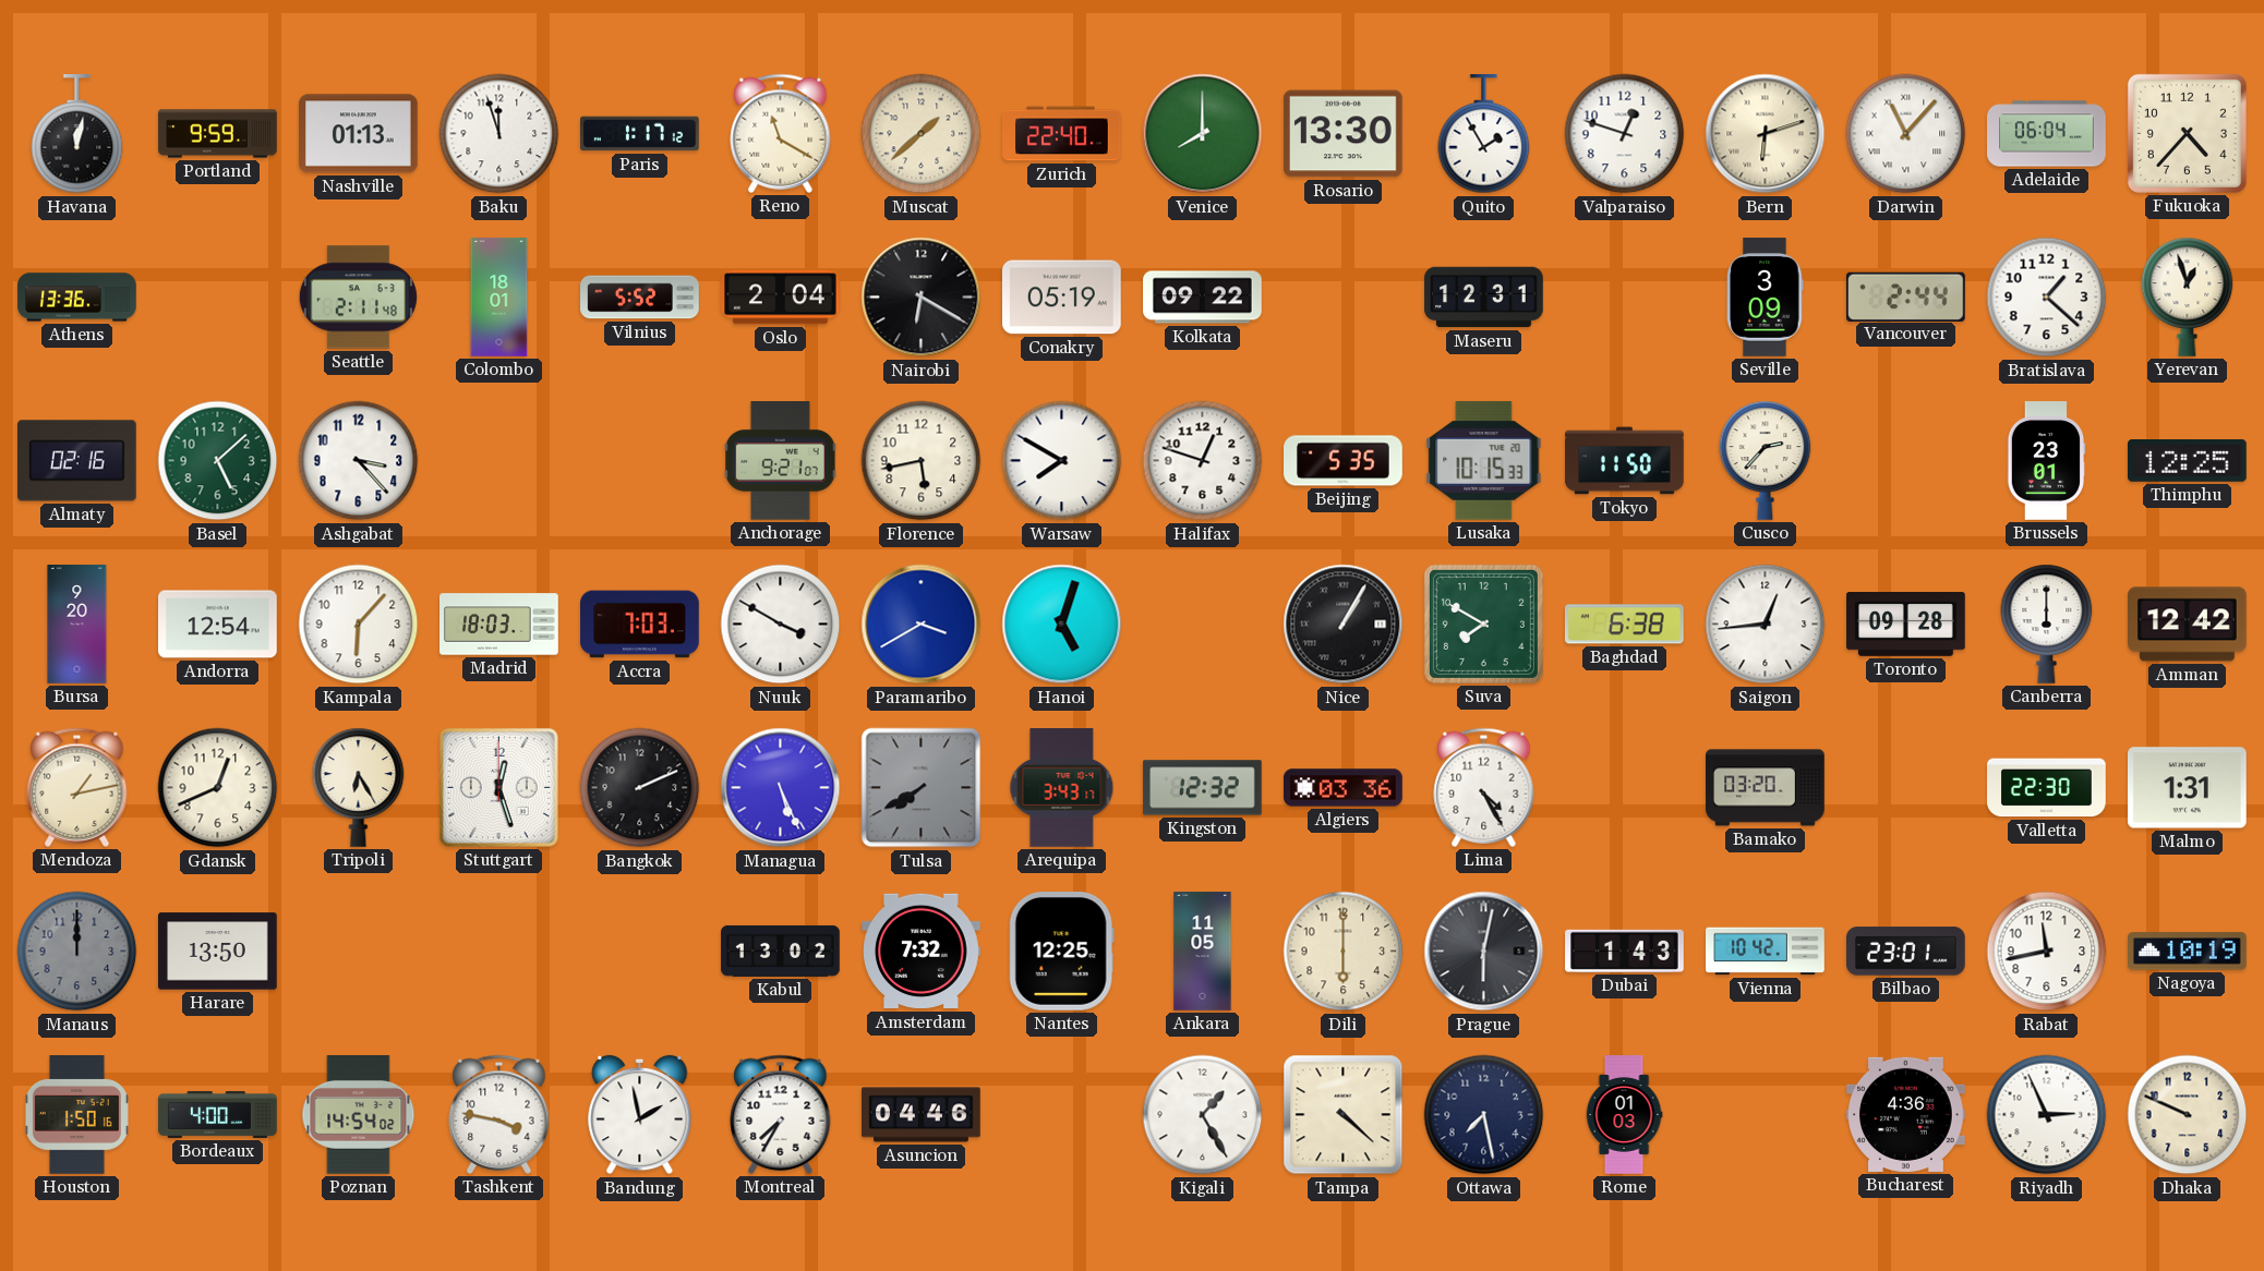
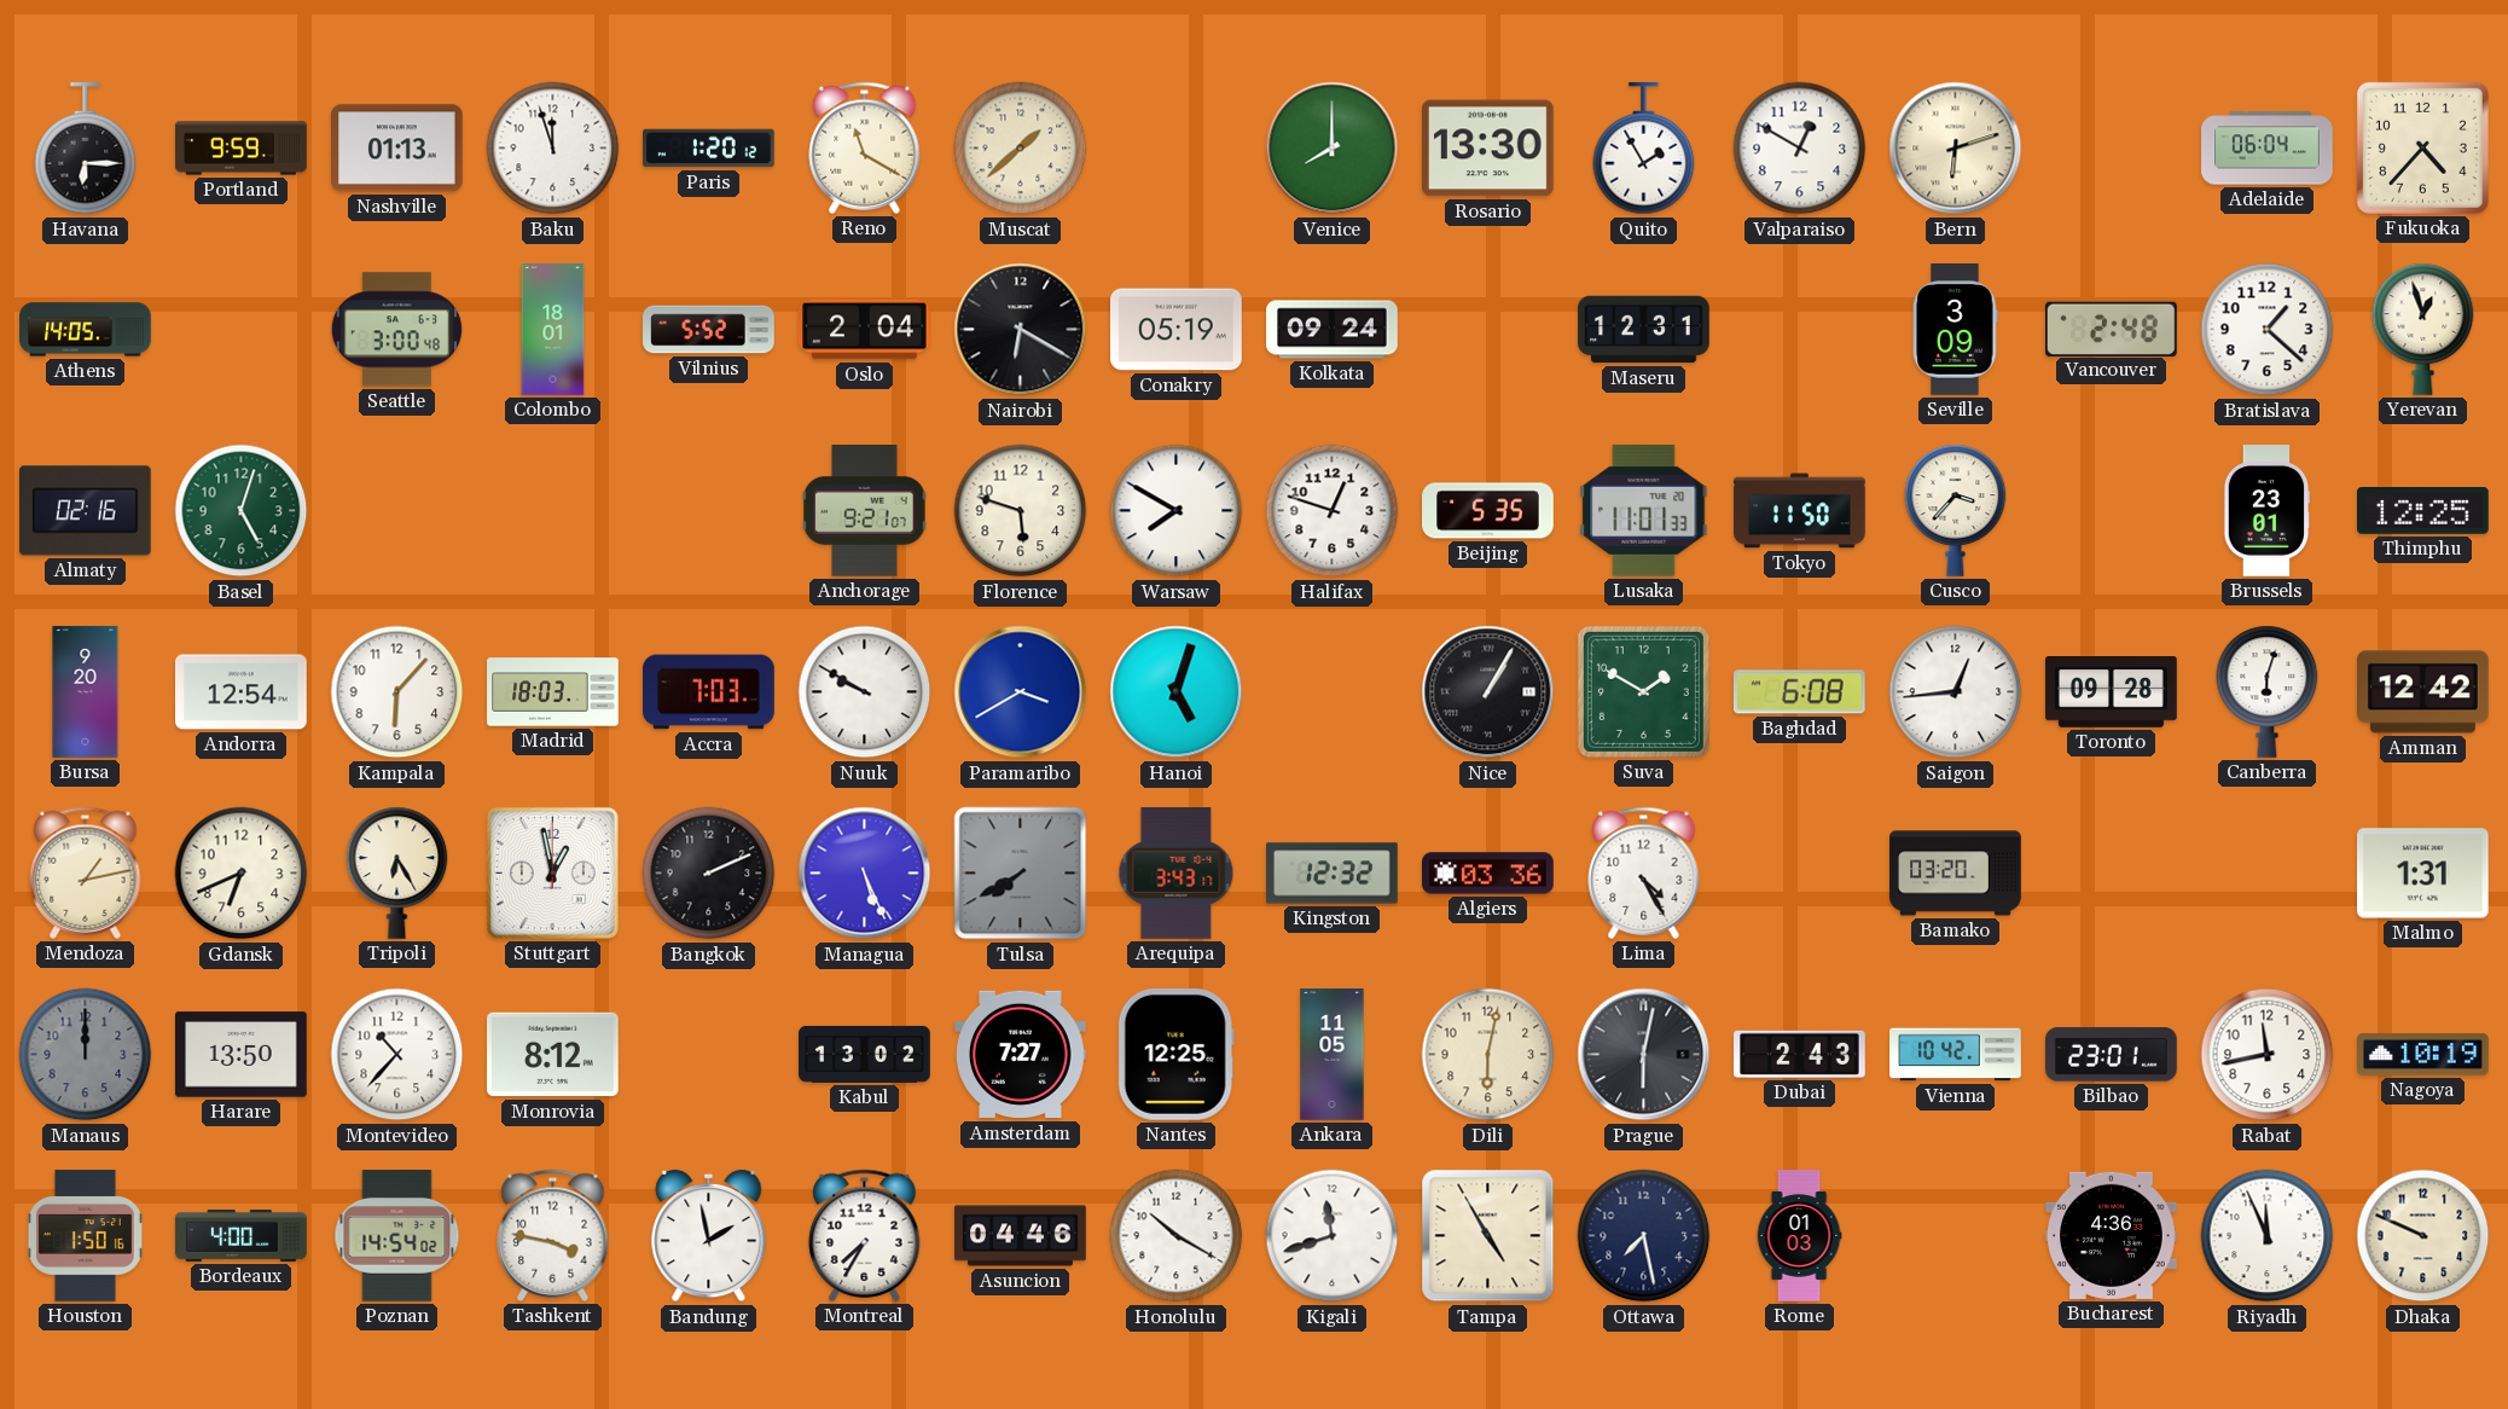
Havana: 12:02 -> 6:15
Paris: 1:17 -> 1:20
Zurich: 22:40 -> none
Valparaiso: 12:48 -> 12:50
Darwin: 11:07 -> none
Athens: 13:36 -> 14:05
Seattle: 2:11 -> 3:00
Kolkata: 09:22 -> 09:24
Vancouver: 2:44 -> 2:48
Basel: 5:08 -> 5:03
Ashgabat: 3:23 -> none
Florence: 5:43 -> 5:48
Lusaka: 10:15 -> 11:01
Cusco: 2:37 -> 3:37
Nuuk: 3:50 -> 9:50
Suva: 7:50 -> 1:50
Baghdad: 6:38 -> 6:08
Canberra: 6:00 -> 6:03
Gdansk: 12:41 -> 6:41
Stuttgart: 12:27 -> 12:58
Valletta: 22:30 -> none
Montevideo: none -> 10:37
Monrovia: none -> 8:12
Amsterdam: 7:32 -> 7:27
Dili: 6:00 -> 6:02
Dubai: 1:43 -> 2:43
Honolulu: none -> 10:20
Kigali: 1:25 -> 11:42
Tampa: 4:22 -> 4:55
Riyadh: 2:56 -> 11:56
